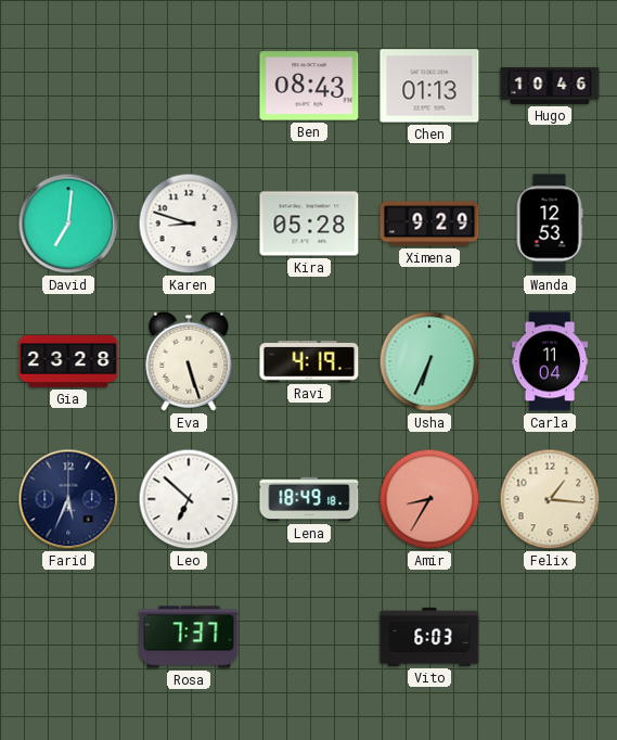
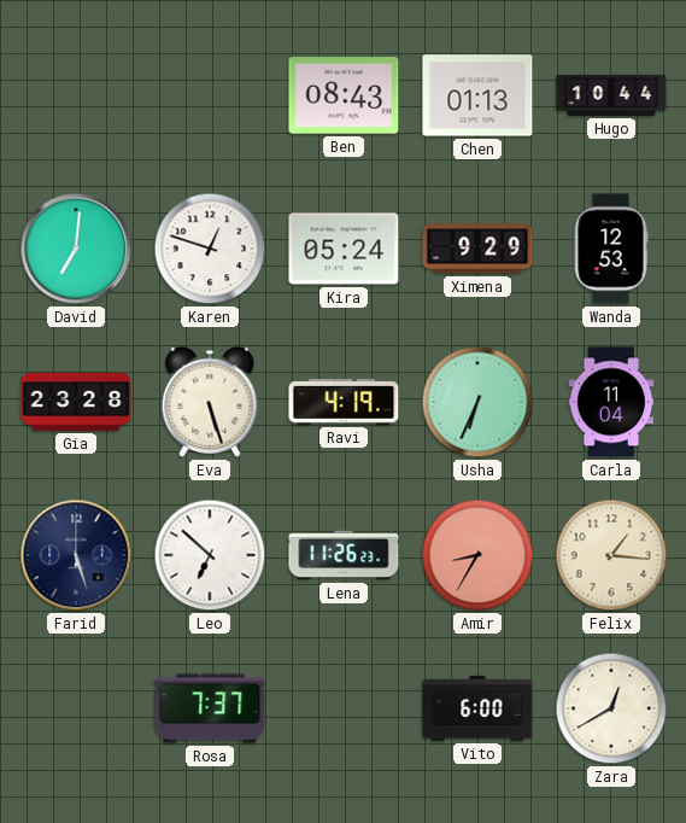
Hugo: 10:46 -> 10:44
Karen: 8:48 -> 12:48
Kira: 05:28 -> 05:24
Farid: 5:34 -> 5:27
Lena: 18:49 -> 11:26
Vito: 6:03 -> 6:00
Zara: none -> 12:40
